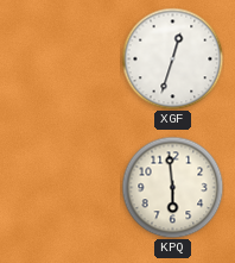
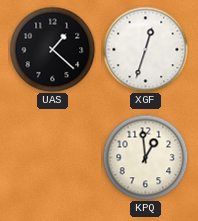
UAS: none -> 1:22
KPQ: 5:59 -> 12:59
